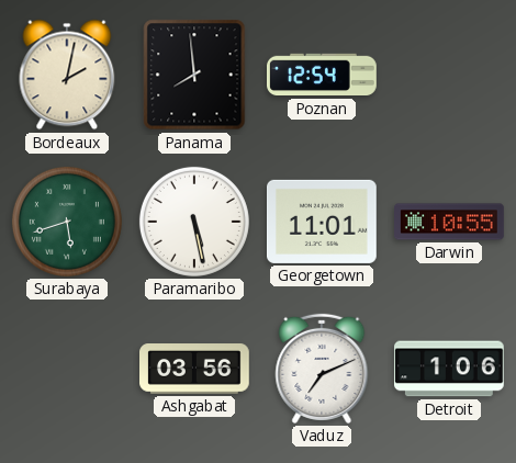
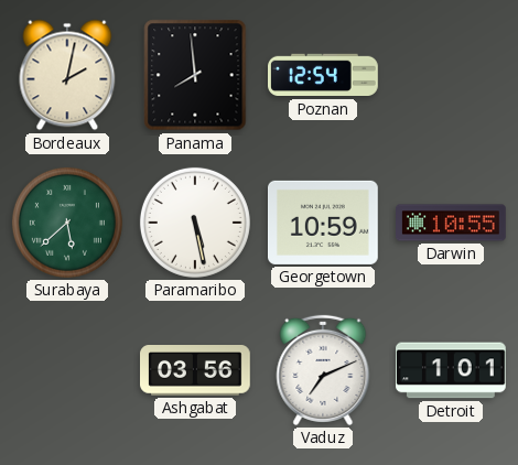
Surabaya: 5:42 -> 5:38
Georgetown: 11:01 -> 10:59
Detroit: 1:06 -> 1:01
